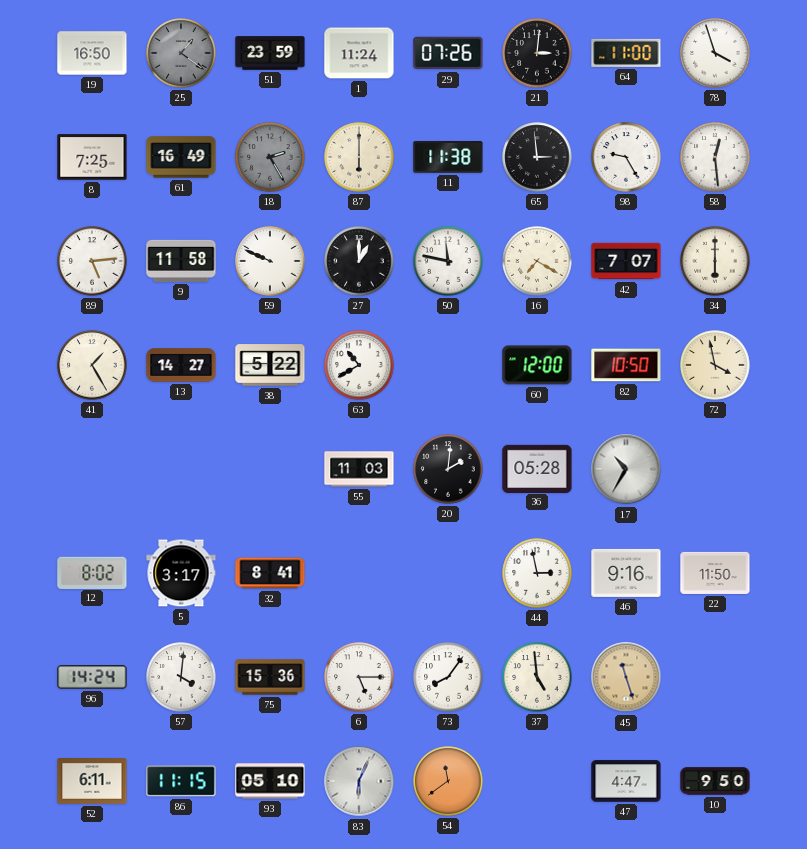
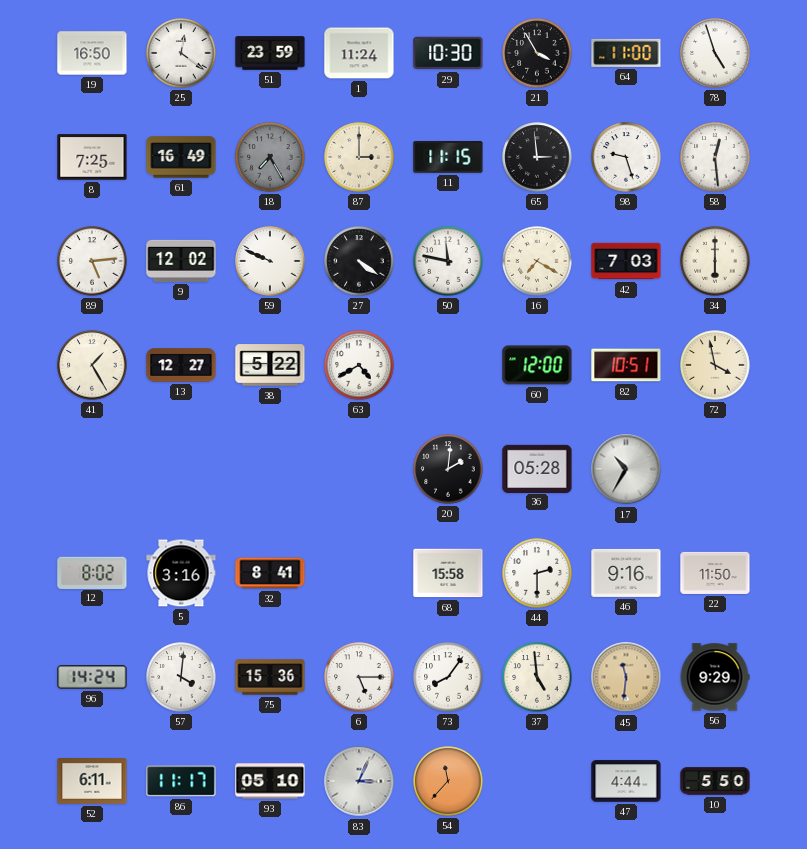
25: 1:21 -> 12:21
25 dial: grey -> white
29: 07:26 -> 10:30
21: 3:01 -> 3:55
78: 3:57 -> 4:57
18: 2:25 -> 7:25
87: 6:00 -> 3:00
11: 11:38 -> 11:15
98: 9:25 -> 9:27
9: 11:58 -> 12:02
27: 1:00 -> 4:21
42: 7:07 -> 7:03
13: 14:27 -> 12:27
63: 10:40 -> 4:40
82: 10:50 -> 10:51
55: 11:03 -> none
5: 3:17 -> 3:16
68: none -> 15:58
44: 2:58 -> 2:30
45: 11:27 -> 11:31
56: none -> 9:29
86: 11:15 -> 11:17
83: 6:04 -> 3:04
54: 11:39 -> 11:37
47: 4:47 -> 4:44
10: 9:50 -> 5:50
